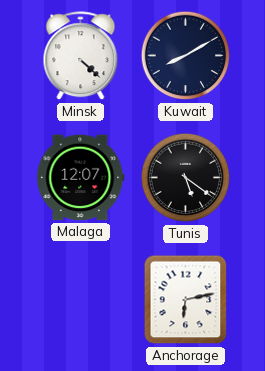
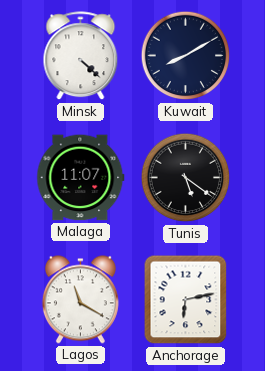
Malaga: 12:07 -> 11:07
Lagos: none -> 11:20
